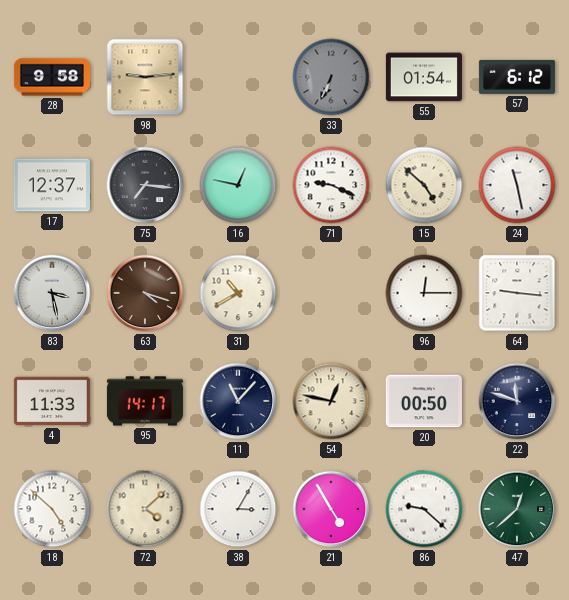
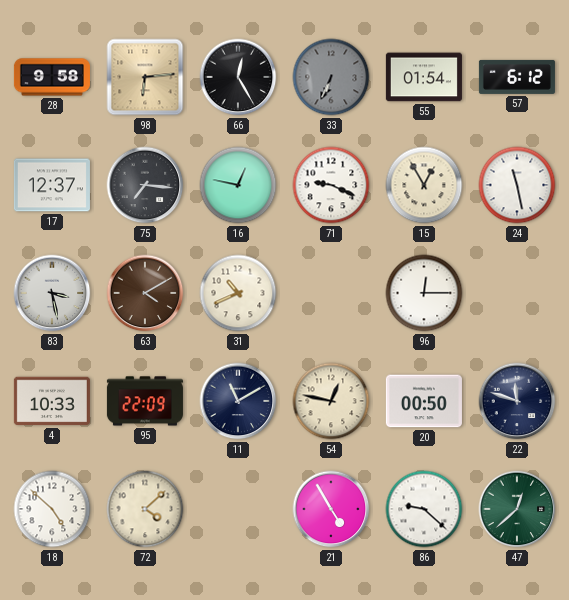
98: 9:14 -> 6:14
66: none -> 12:25
15: 4:52 -> 12:55
63: 4:18 -> 4:10
31: 10:40 -> 10:41
64: 9:16 -> none
4: 11:33 -> 10:33
95: 14:17 -> 22:09
11: 11:07 -> 11:10
38: 3:05 -> none
